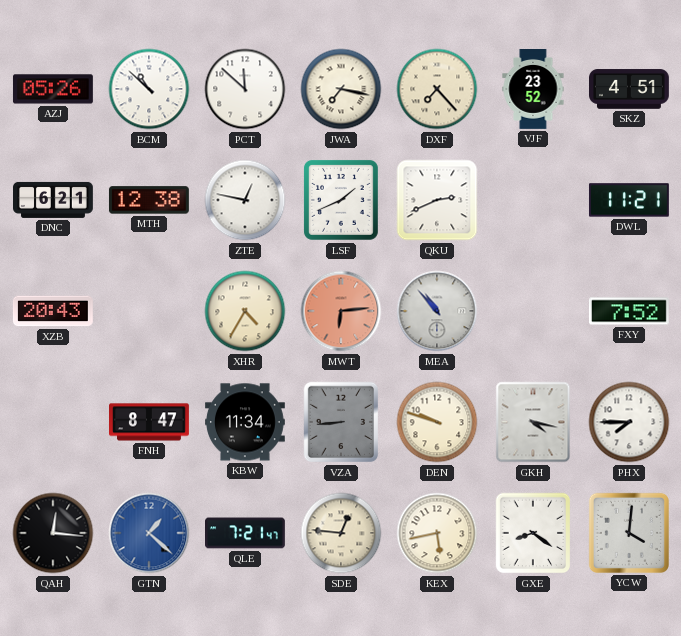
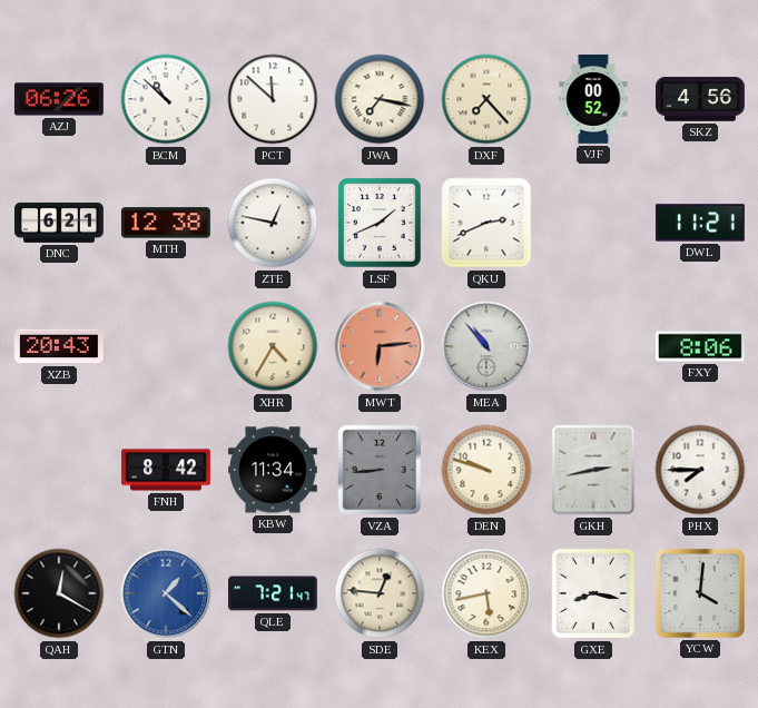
AZJ: 05:26 -> 06:26
VJF: 23:52 -> 00:52
SKZ: 4:51 -> 4:56
FXY: 7:52 -> 8:06
FNH: 8:47 -> 8:42
GKH: 4:17 -> 2:43
QAH: 12:16 -> 12:20
GXE: 8:21 -> 8:17
